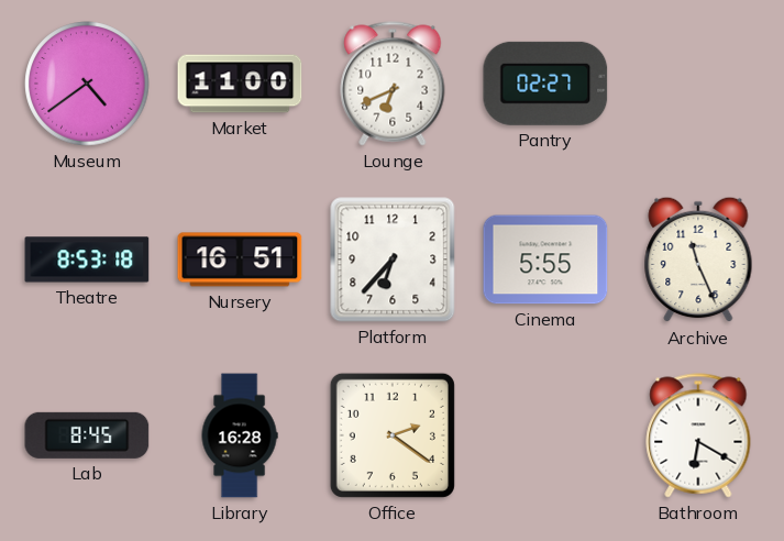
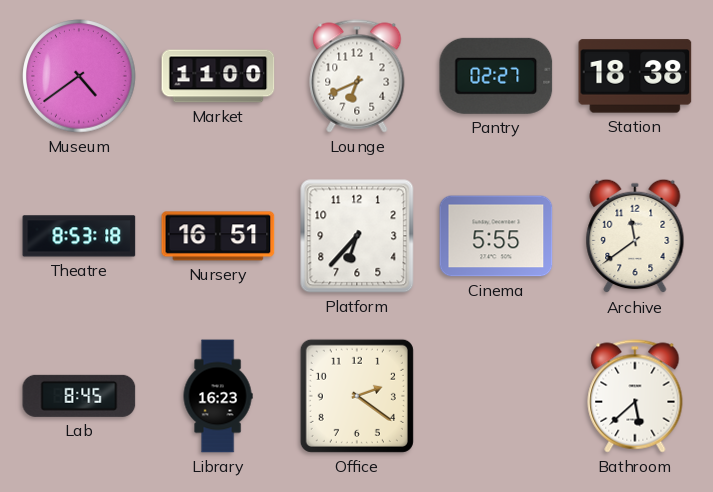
Station: none -> 18:38
Archive: 11:26 -> 11:39
Library: 16:28 -> 16:23
Bathroom: 6:20 -> 5:38
